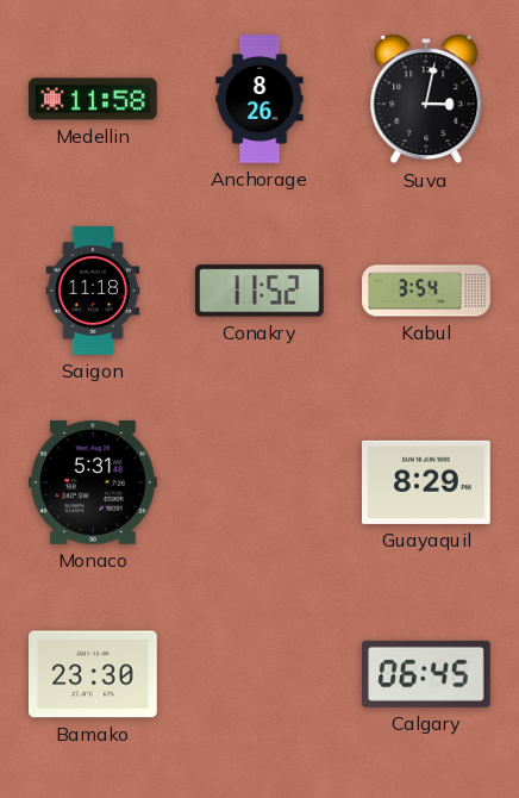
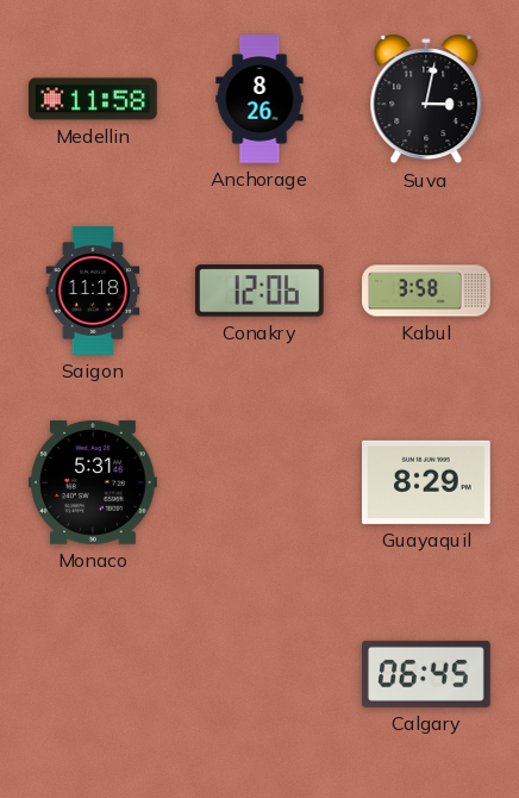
Conakry: 11:52 -> 12:06
Kabul: 3:54 -> 3:58
Bamako: 23:30 -> none
